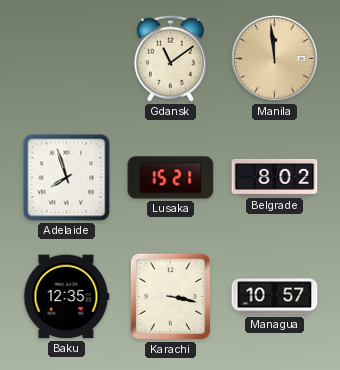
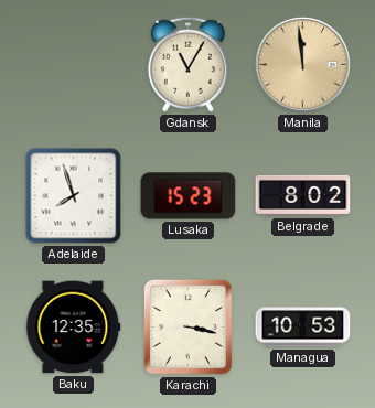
Gdansk: 11:09 -> 11:05
Lusaka: 15:21 -> 15:23
Managua: 10:57 -> 10:53
